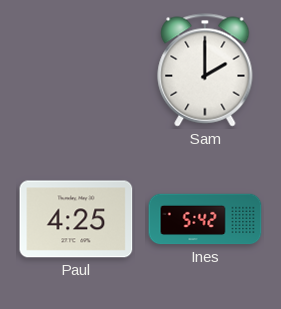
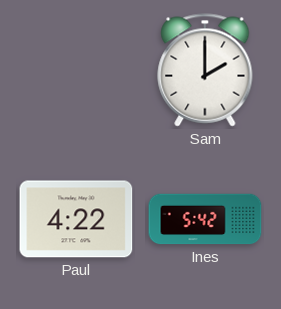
Paul: 4:25 -> 4:22
